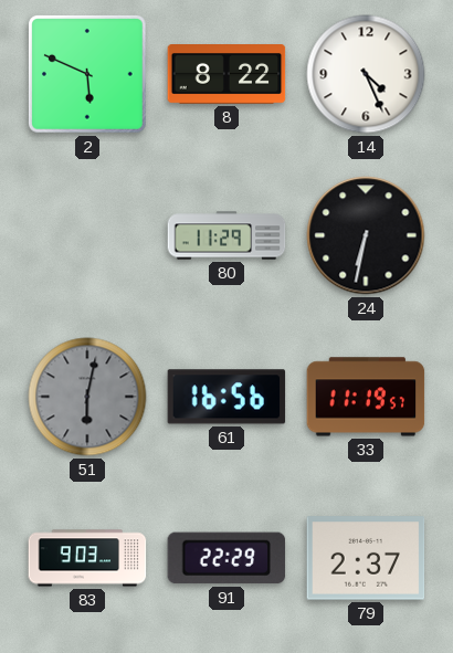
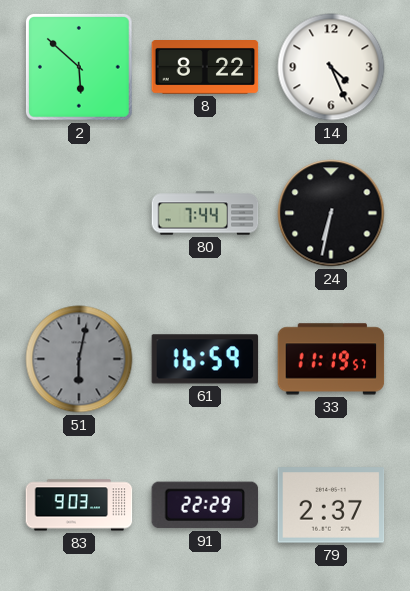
2: 5:49 -> 5:52
80: 11:29 -> 7:44
61: 16:56 -> 16:59
